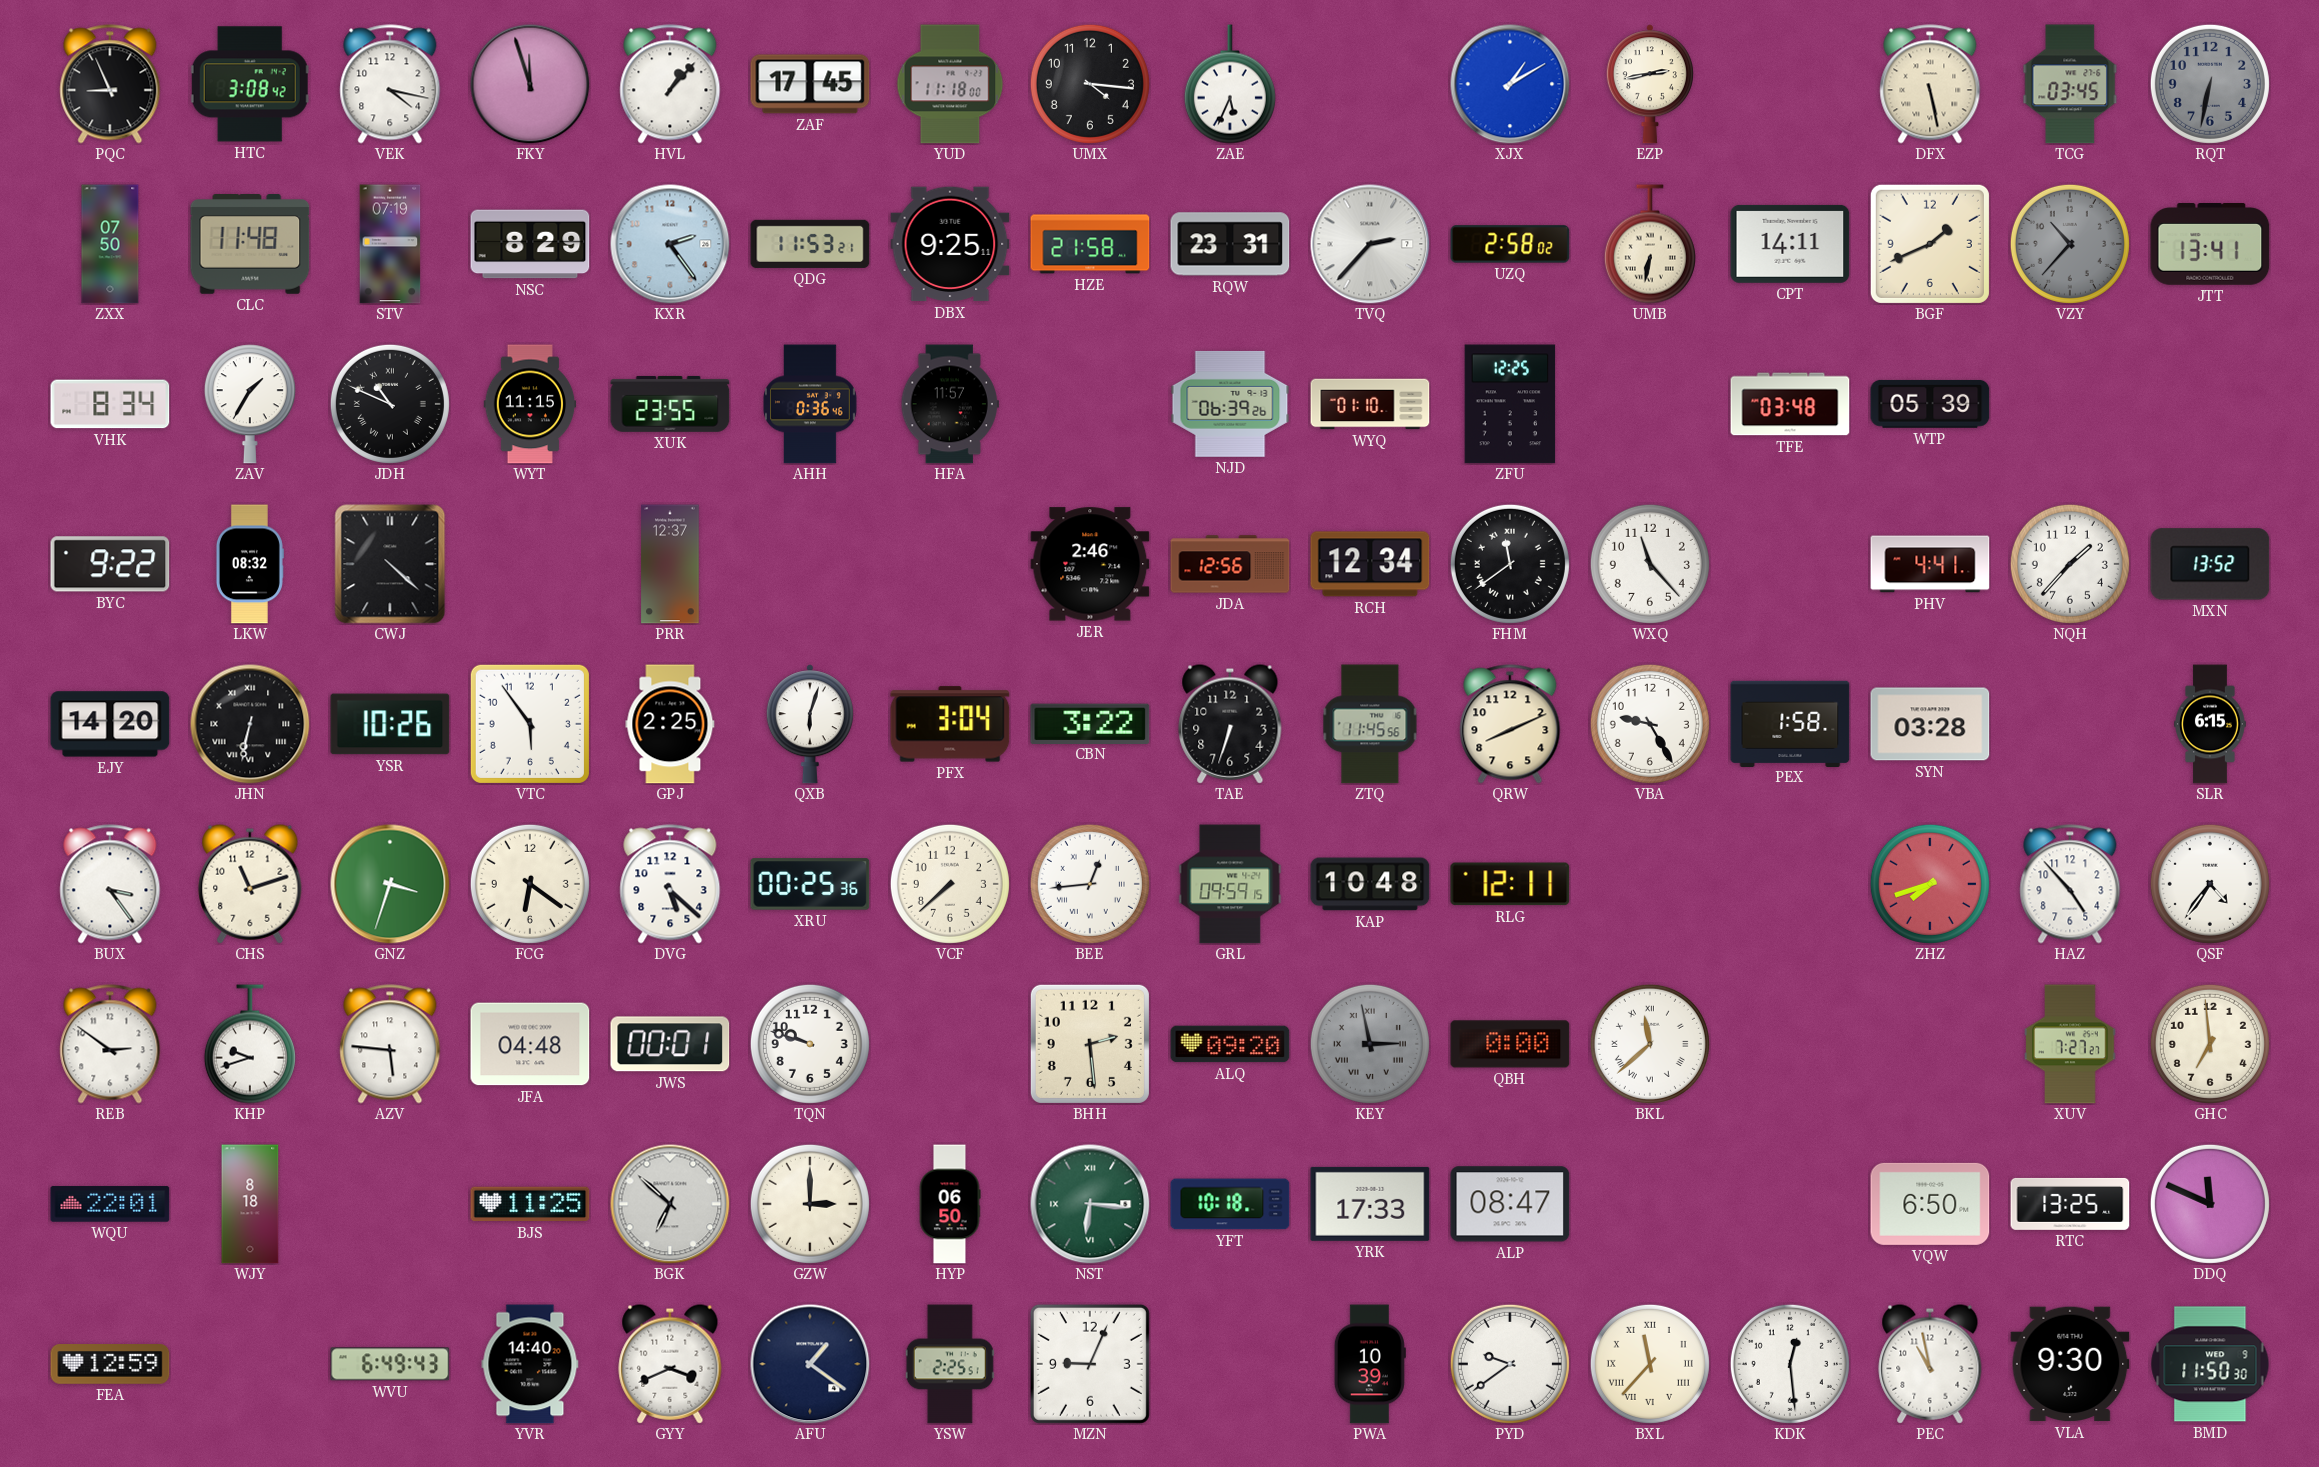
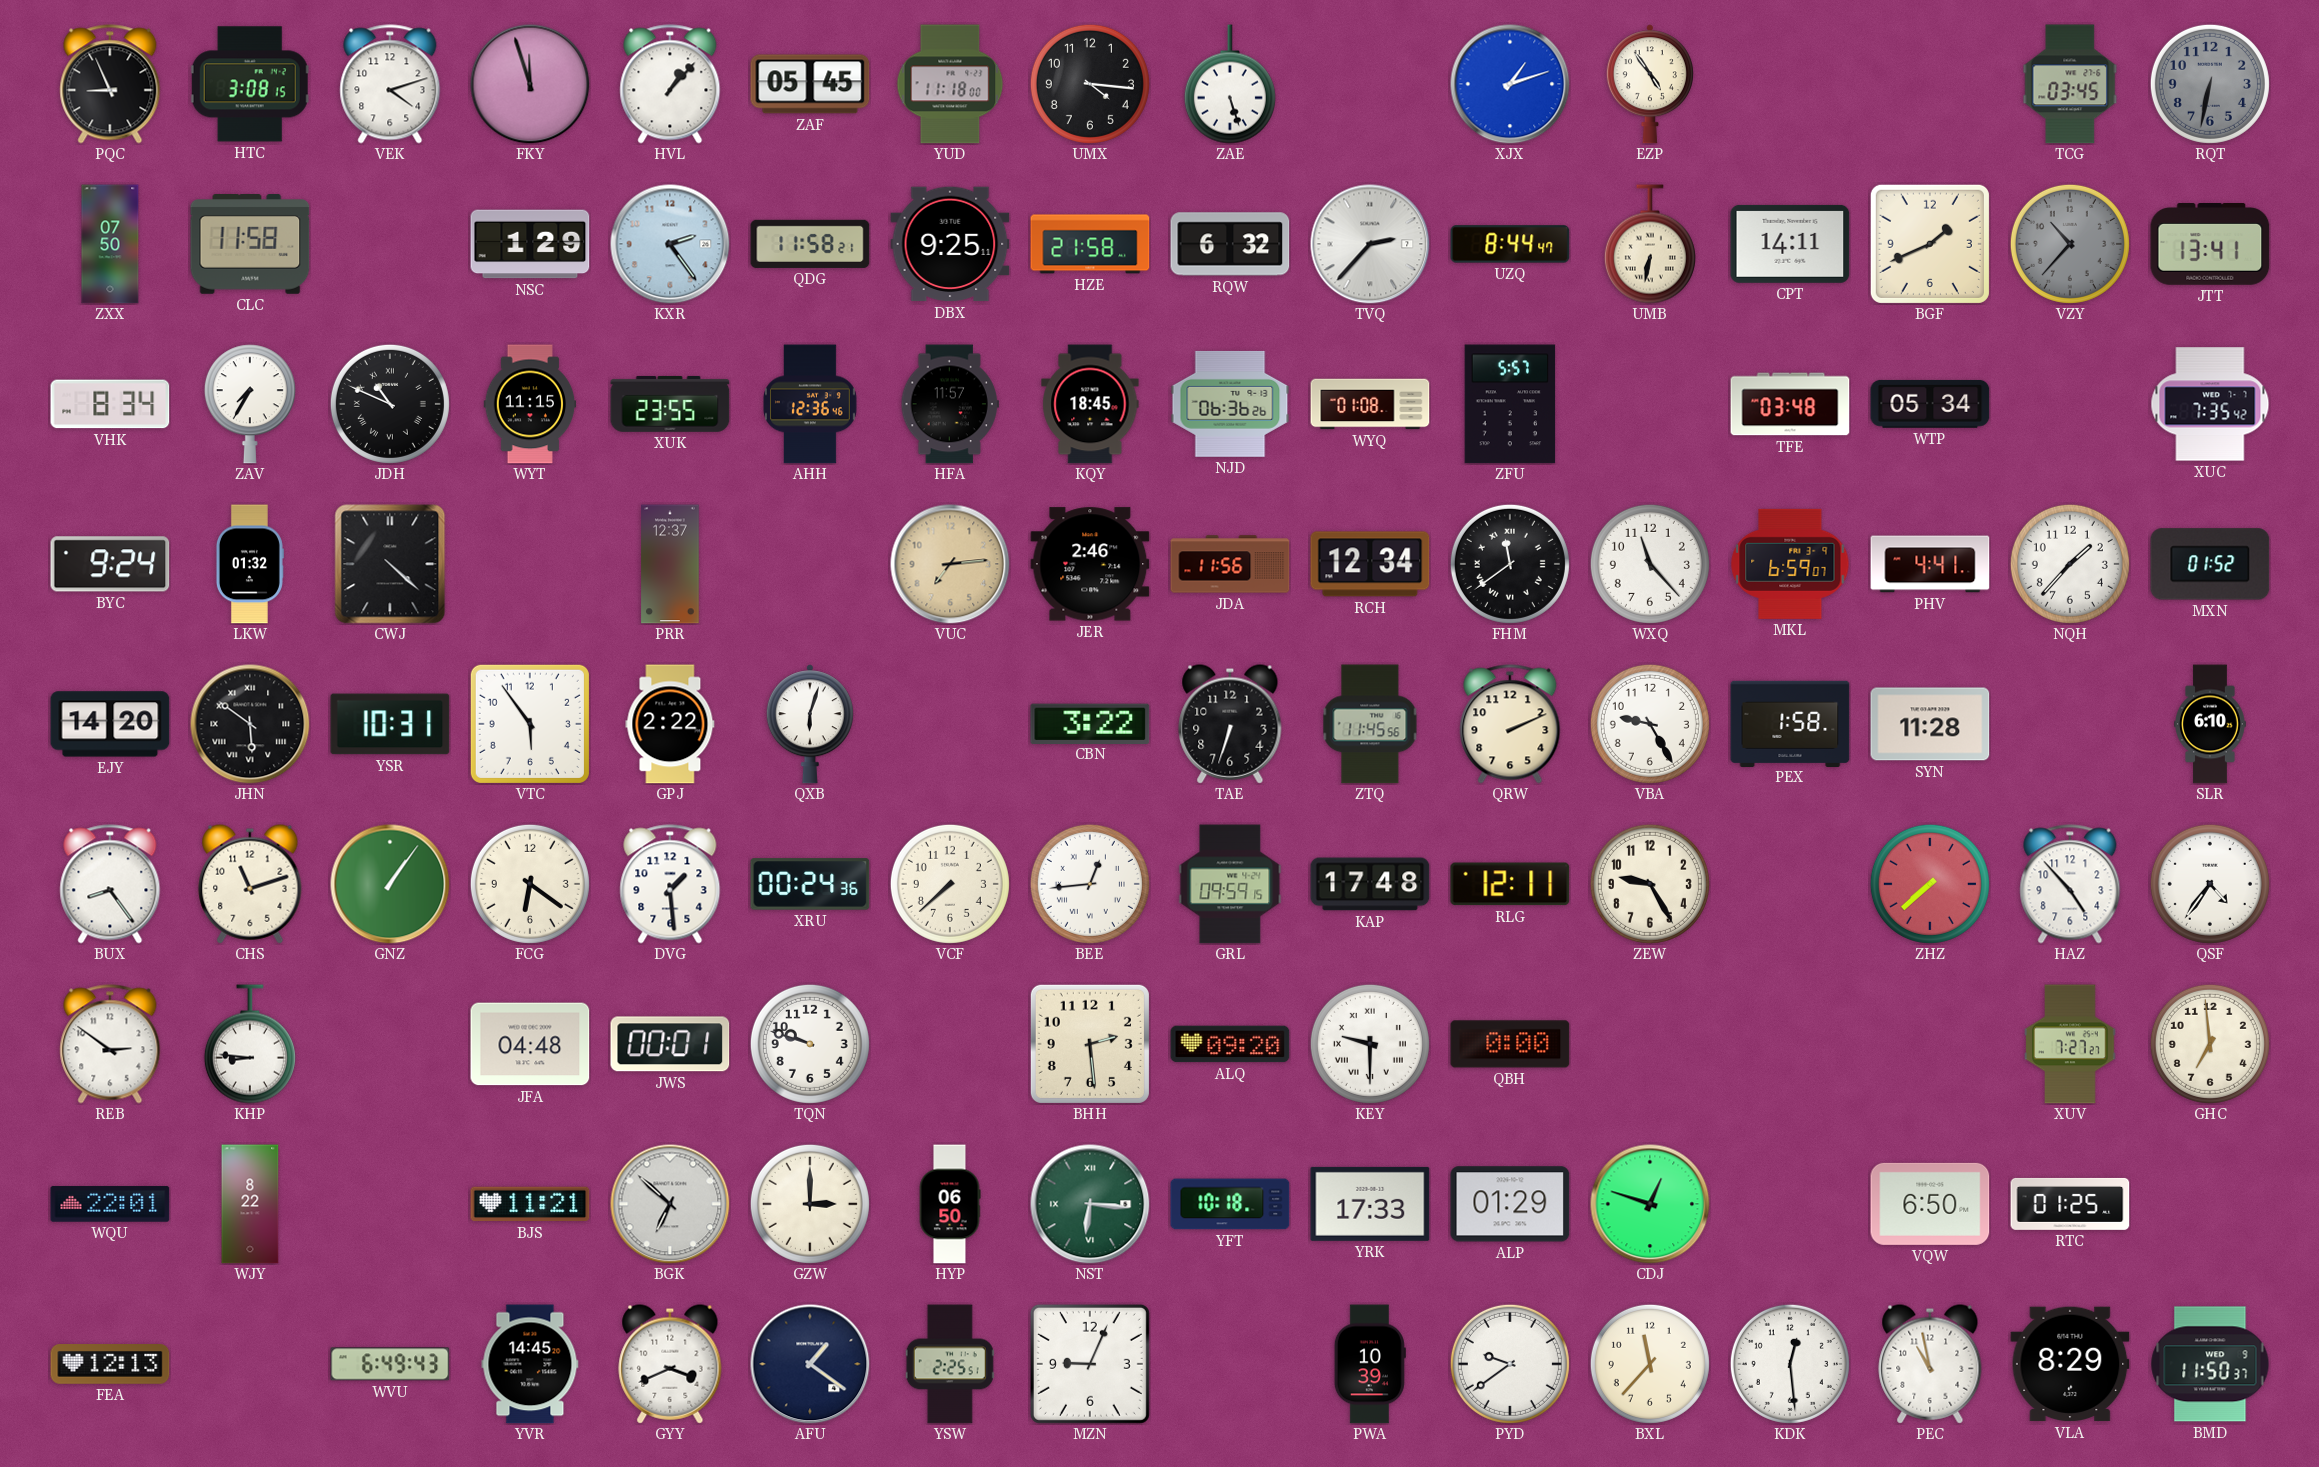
HTC: 3:08:42 -> 3:08:15
VEK: 4:17 -> 4:12
ZAF: 17:45 -> 05:45
ZAE: 5:34 -> 5:27
XJX: 1:10 -> 1:12
EZP: 2:43 -> 4:54
DFX: 5:28 -> none
CLC: 11:48 -> 11:58
STV: 07:19 -> none
NSC: 8:29 -> 1:29
QDG: 11:53 -> 11:58
RQW: 23:31 -> 6:32
UZQ: 2:58 -> 8:44
ZAV: 1:35 -> 7:35
AHH: 0:36 -> 12:36
KQY: none -> 18:45
NJD: 06:39 -> 06:36
WYQ: 01:10 -> 01:08
ZFU: 12:25 -> 5:57
WTP: 05:39 -> 05:34
XUC: none -> 7:35
BYC: 9:22 -> 9:24
LKW: 08:32 -> 01:32
VUC: none -> 7:14
JDA: 12:56 -> 11:56
MKL: none -> 6:59
MXN: 13:52 -> 01:52
JHN: 6:32 -> 5:51
YSR: 10:26 -> 10:31
GPJ: 2:25 -> 2:22
PFX: 3:04 -> none
QRW: 8:11 -> 2:11
SYN: 03:28 -> 11:28
SLR: 6:15 -> 6:10
BUX: 3:24 -> 8:24
GNZ: 3:33 -> 1:06
DVG: 5:22 -> 1:29
XRU: 00:25 -> 00:24
KAP: 10:48 -> 17:48
ZEW: none -> 9:25
ZHZ: 7:42 -> 7:38
KHP: 9:42 -> 8:46
AZV: 5:46 -> none
KEY: 2:58 -> 9:30
KEY dial: grey -> white
BKL: 11:38 -> none
WJY: 8:18 -> 8:22
BJS: 11:25 -> 11:21
ALP: 08:47 -> 01:29
CDJ: none -> 12:48
RTC: 13:25 -> 01:25
DDQ: 11:49 -> none
FEA: 12:59 -> 12:13
YVR: 14:40 -> 14:45
BXL numerals: Roman -> Arabic
VLA: 9:30 -> 8:29
BMD: 11:50:30 -> 11:50:37
